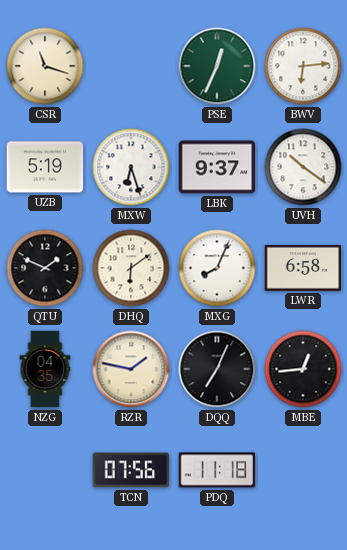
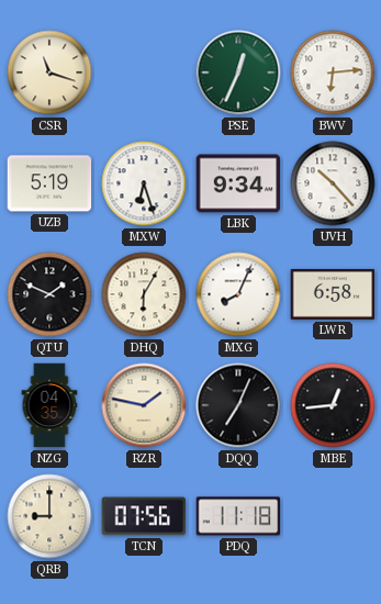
LBK: 9:37 -> 9:34
UVH: 10:21 -> 10:23
DHQ: 6:09 -> 6:05
QRB: none -> 9:00
